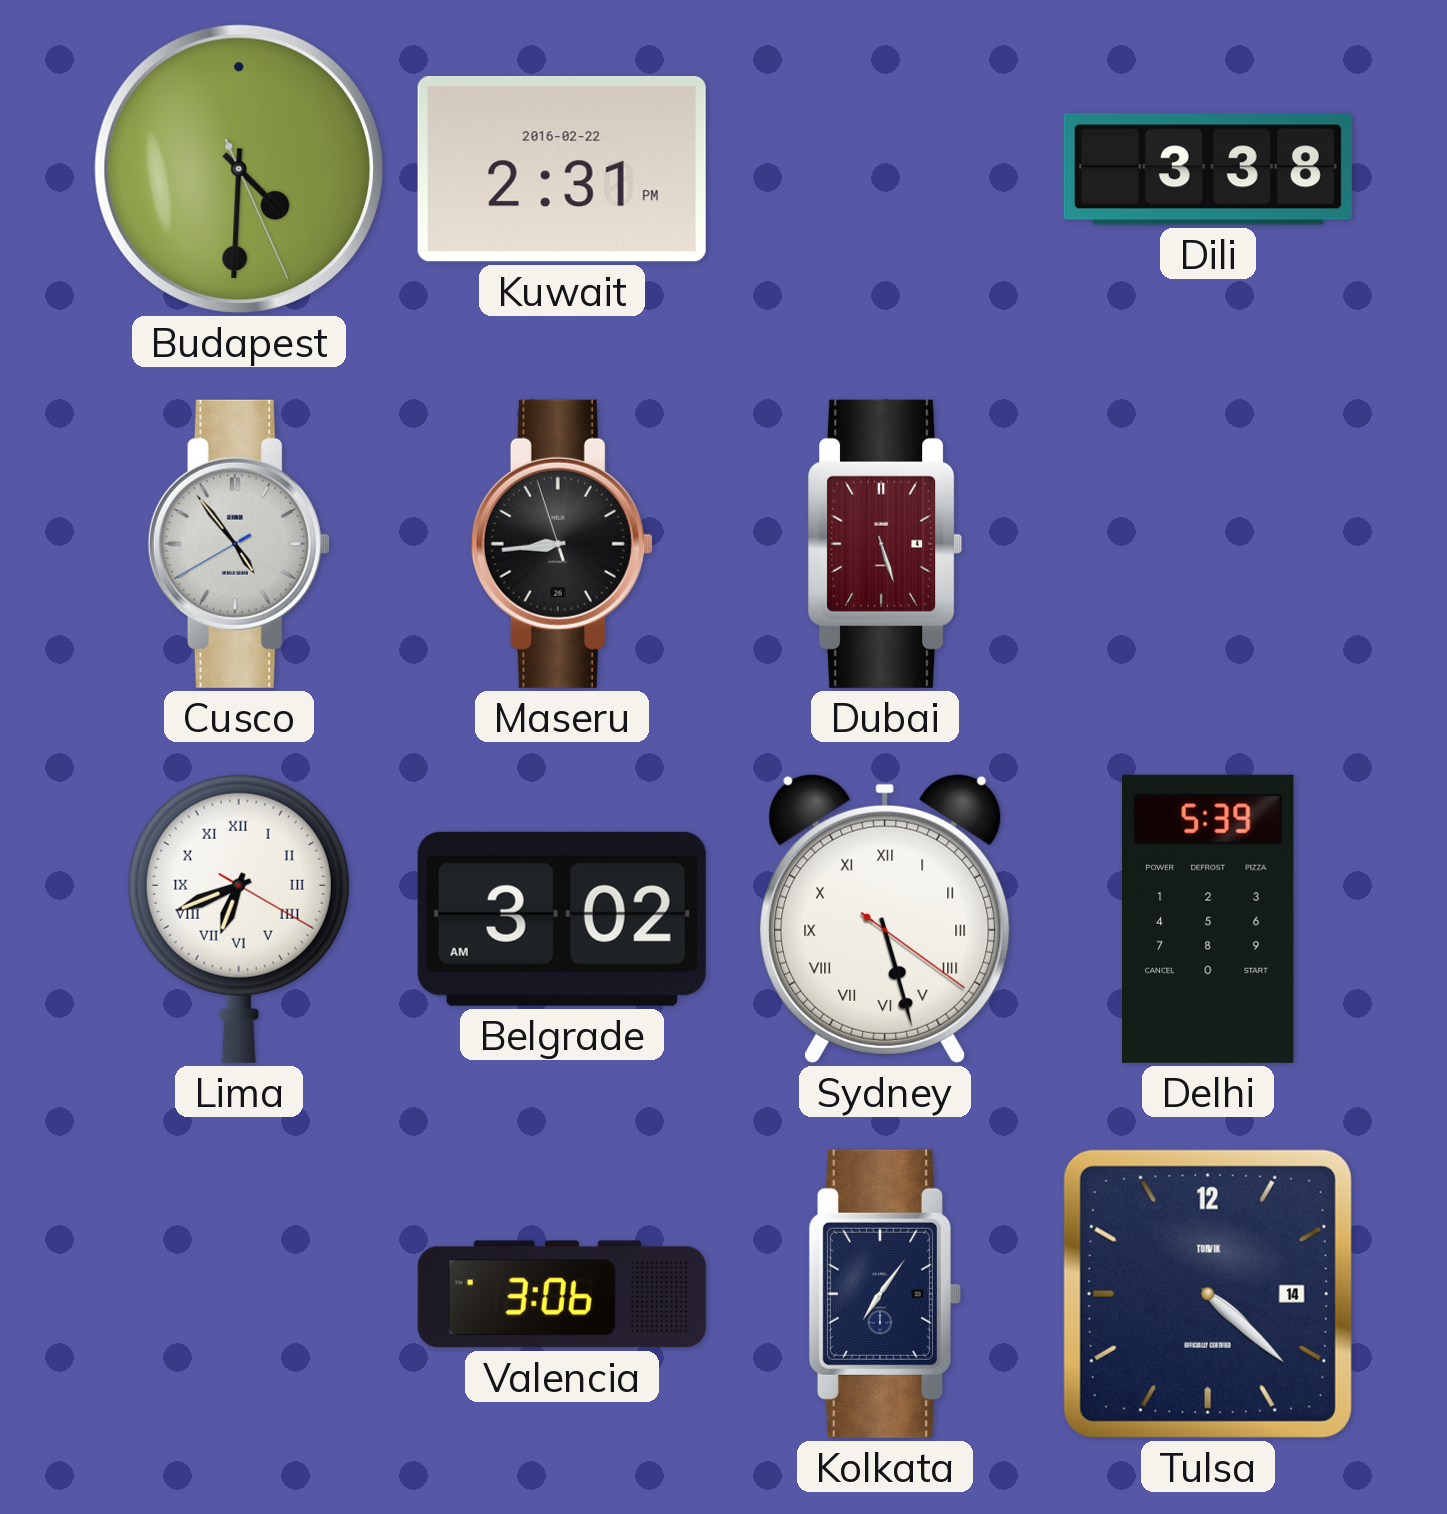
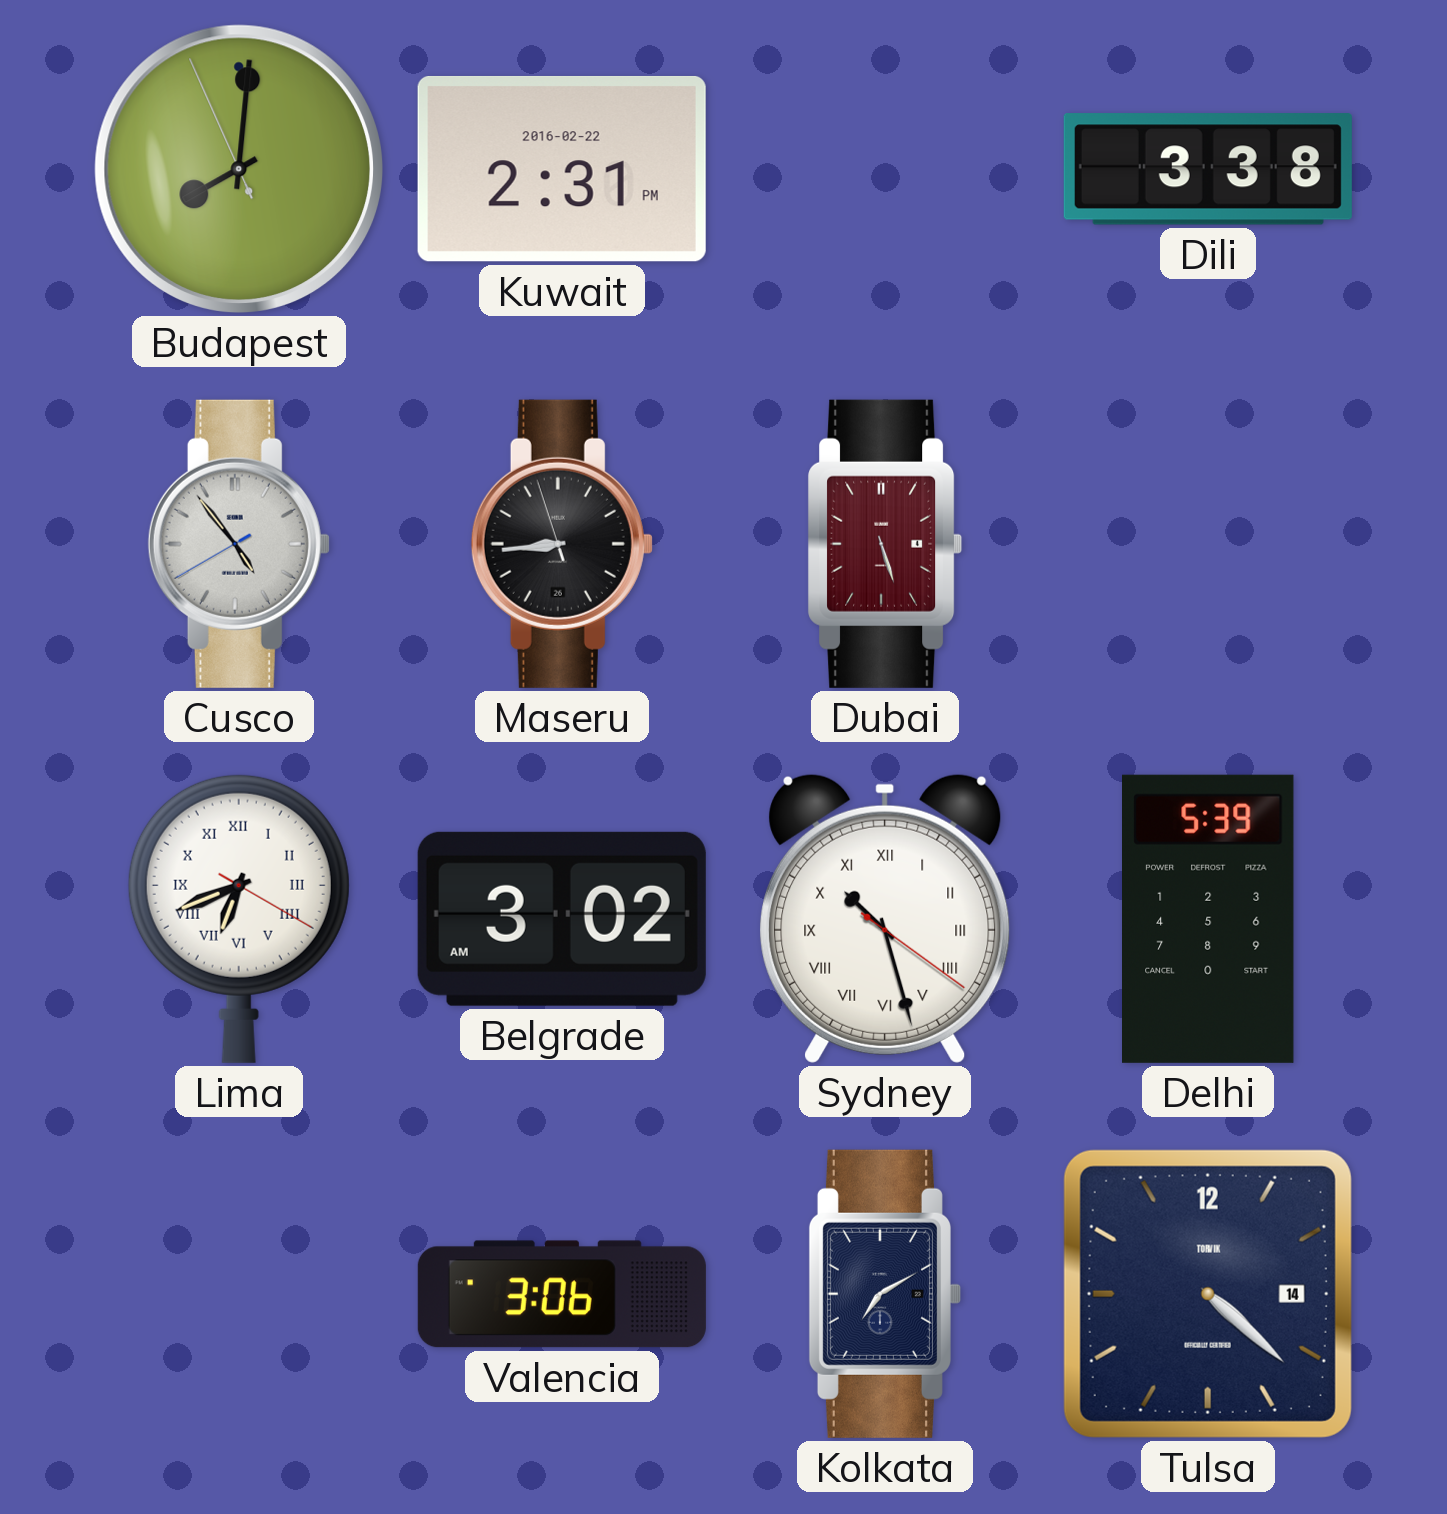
Budapest: 4:30 -> 8:00
Sydney: 5:27 -> 10:27
Kolkata: 7:06 -> 7:10
